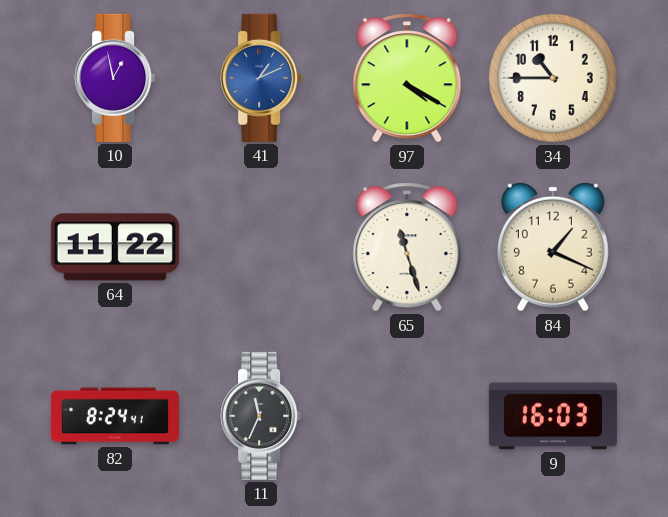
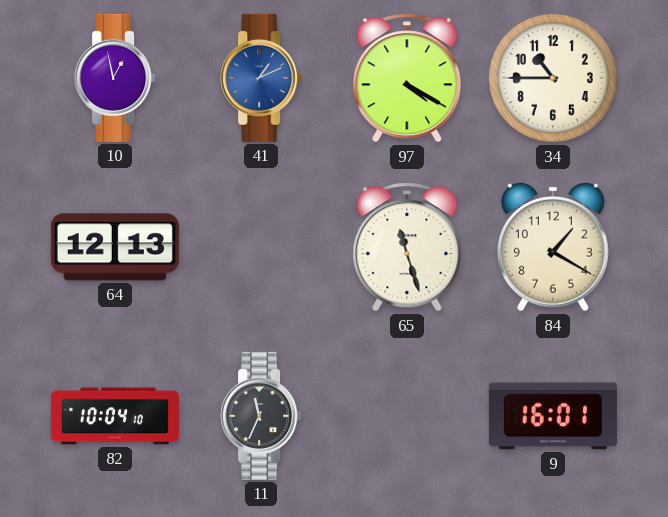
64: 11:22 -> 12:13
84: 1:19 -> 1:20
82: 8:24 -> 10:04
9: 16:03 -> 16:01
